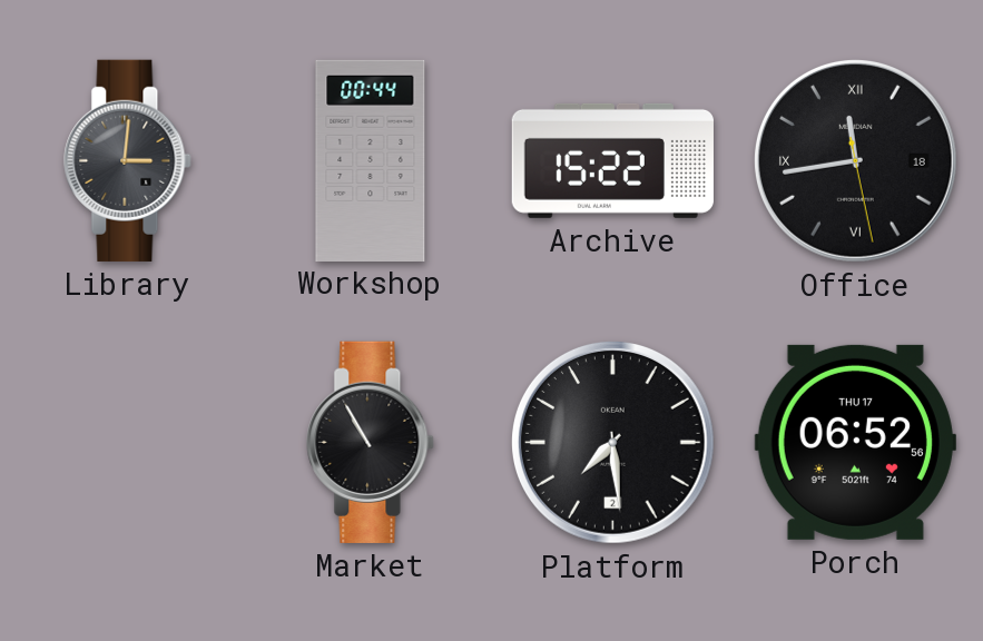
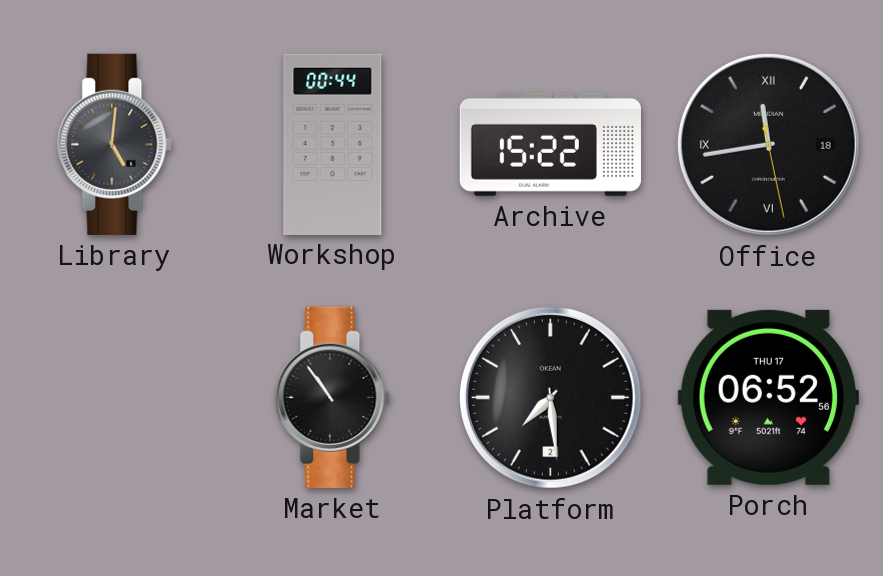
Library: 3:01 -> 5:01
Market: 10:55 -> 10:54
